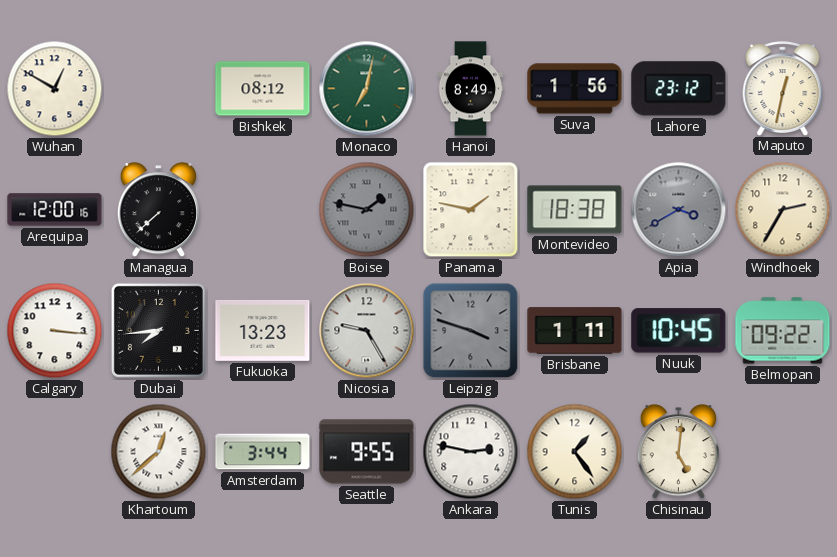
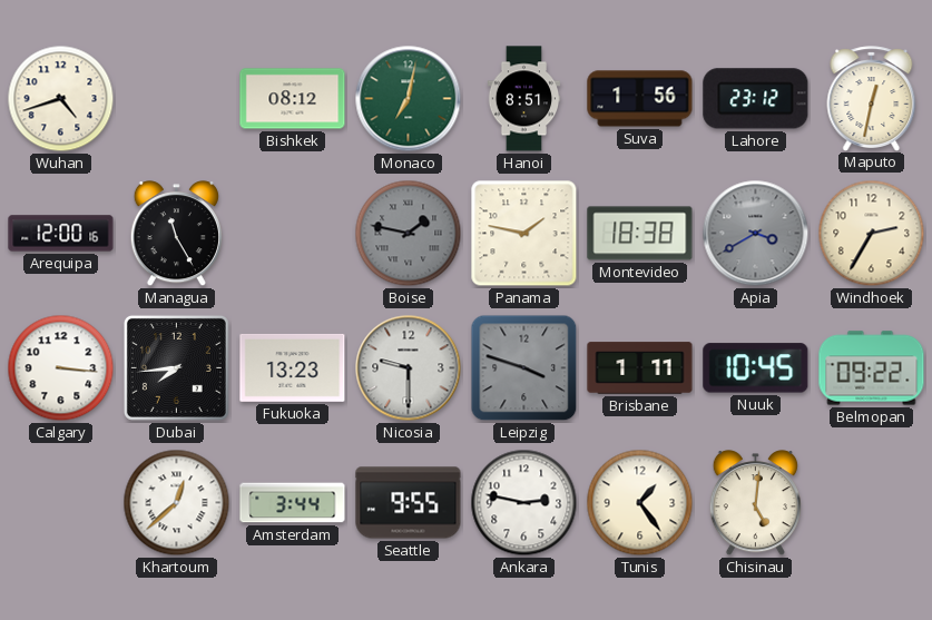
Wuhan: 12:50 -> 4:42
Hanoi: 8:49 -> 8:51
Managua: 7:38 -> 11:25
Nicosia: 9:25 -> 9:30
